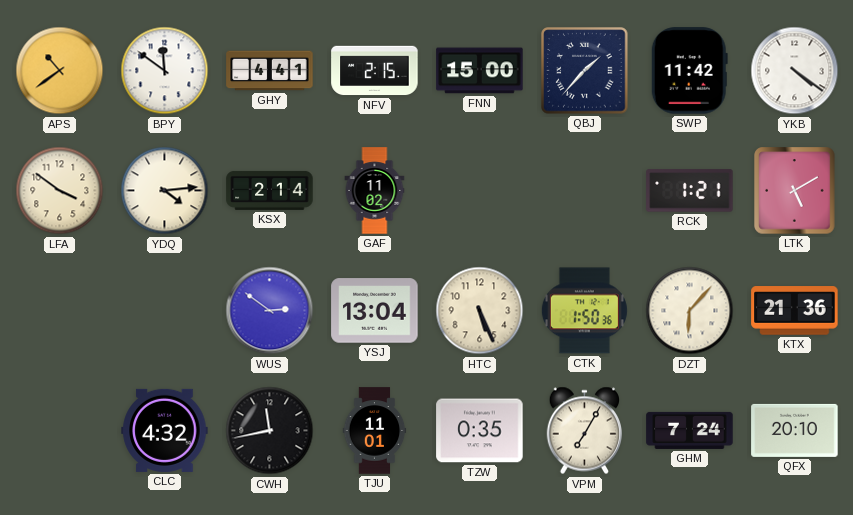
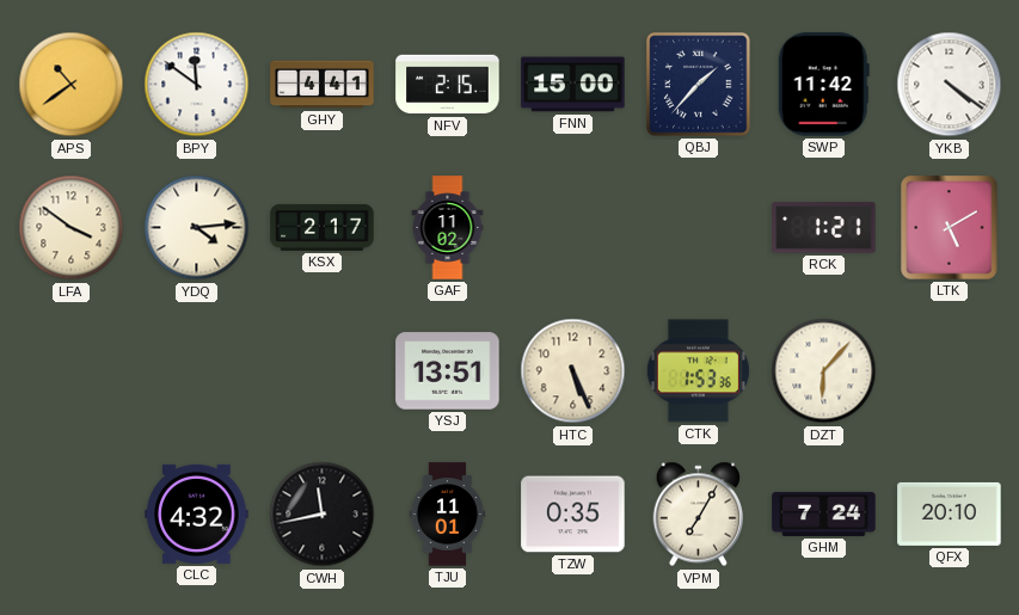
KSX: 2:14 -> 2:17
WUS: 2:51 -> none
YSJ: 13:04 -> 13:51
CTK: 1:50 -> 1:53
KTX: 21:36 -> none
